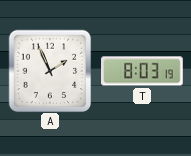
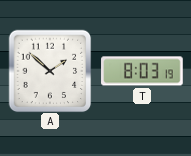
A: 1:56 -> 1:52
